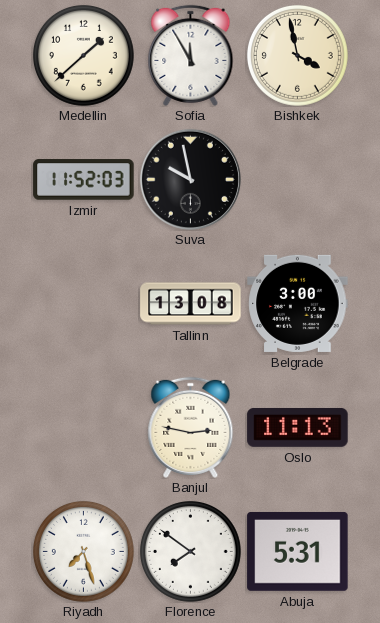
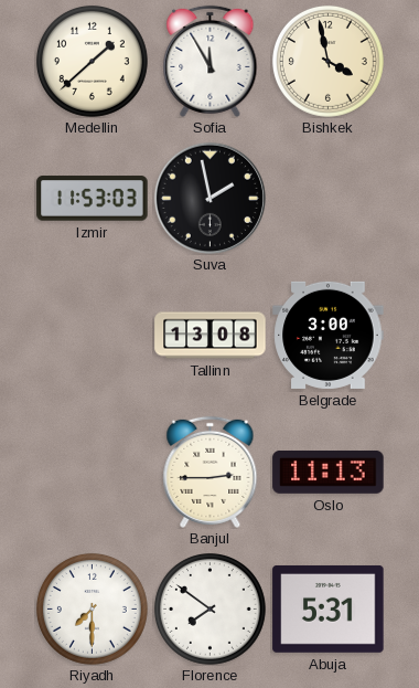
Izmir: 11:52 -> 11:53
Suva: 9:58 -> 1:58
Banjul: 2:47 -> 2:45
Riyadh: 7:27 -> 7:30
